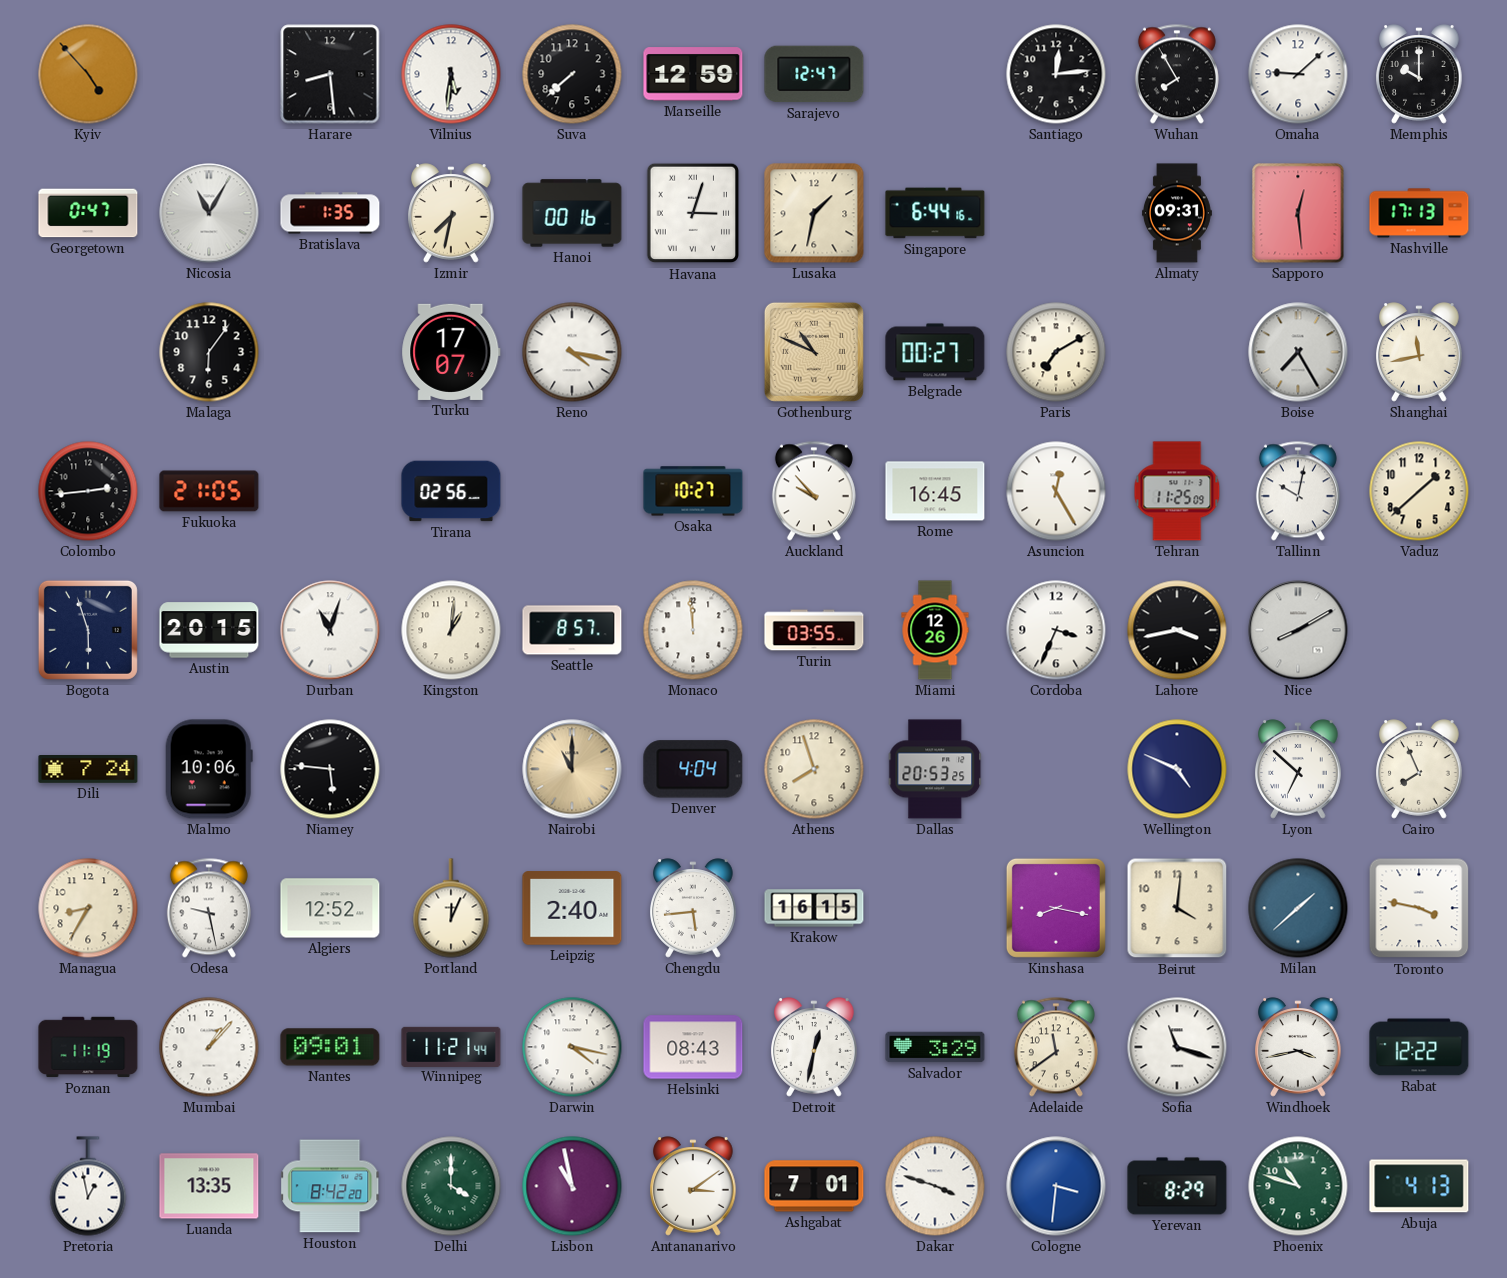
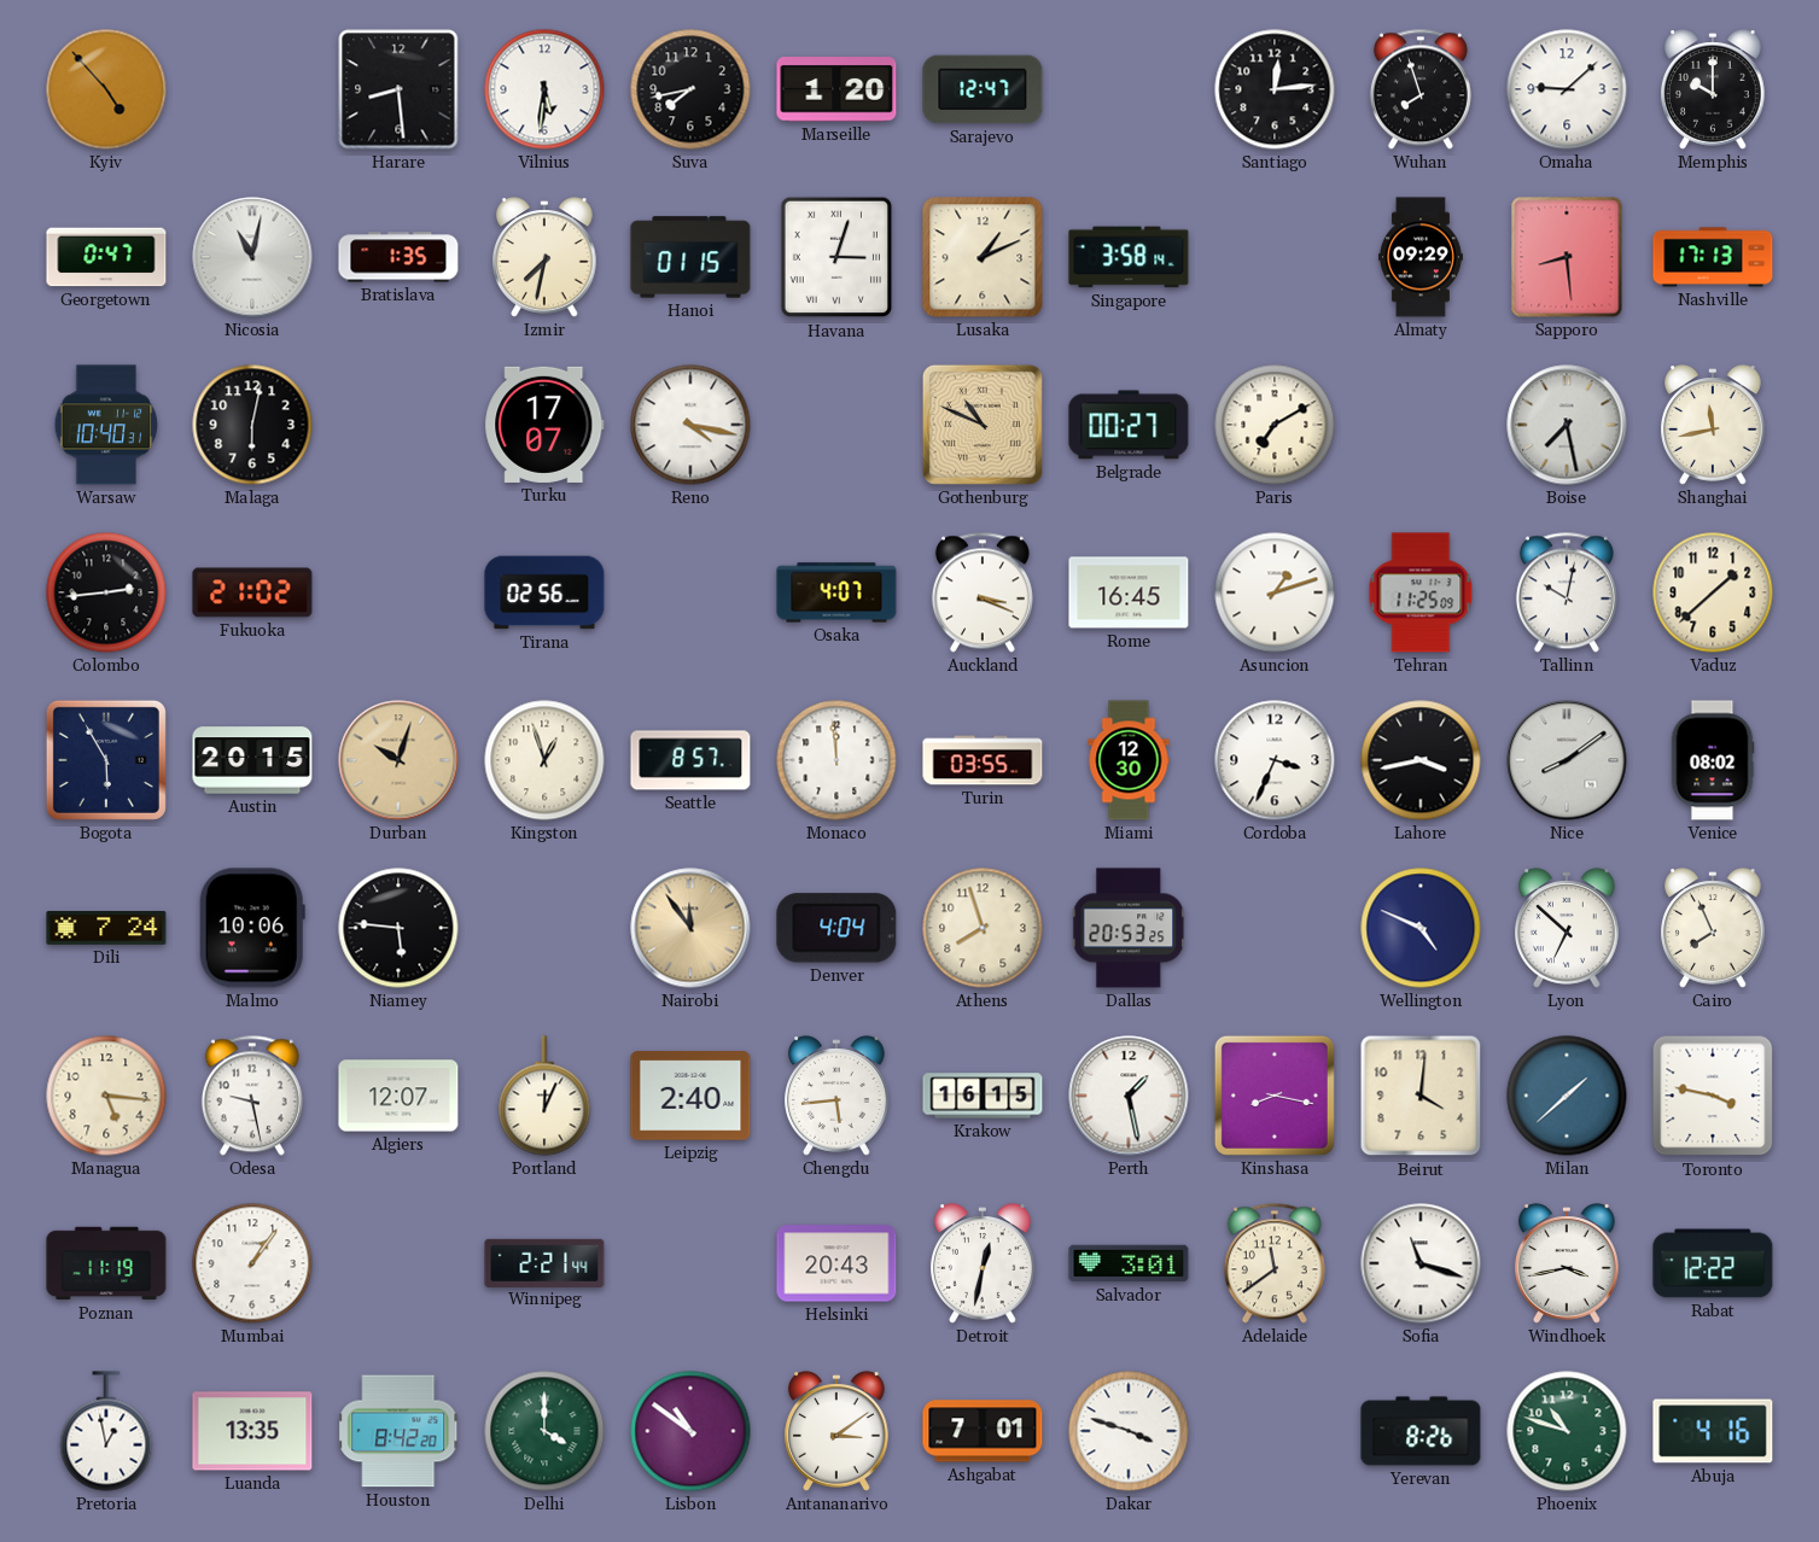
Suva: 7:38 -> 7:43
Marseille: 12:59 -> 1:20
Wuhan: 7:55 -> 7:57
Nicosia: 11:05 -> 11:02
Hanoi: 00:16 -> 01:15
Lusaka: 1:32 -> 1:11
Singapore: 6:44 -> 3:58
Almaty: 09:31 -> 09:29
Sapporo: 12:29 -> 8:29
Warsaw: none -> 10:40
Malaga: 6:06 -> 6:02
Boise: 7:25 -> 7:28
Fukuoka: 21:05 -> 21:02
Osaka: 10:27 -> 4:07
Auckland: 9:53 -> 3:19
Asuncion: 12:25 -> 1:12
Bogota: 5:57 -> 5:55
Durban: 11:03 -> 10:03
Durban dial: white -> champagne
Kingston: 1:01 -> 12:57
Miami: 12:26 -> 12:30
Nice: 8:10 -> 8:09
Venice: none -> 08:02
Nairobi: 11:00 -> 11:54
Managua: 8:35 -> 5:16
Algiers: 12:52 -> 12:07
Perth: none -> 1:28
Mumbai: 1:07 -> 1:06
Nantes: 09:01 -> none
Winnipeg: 11:21 -> 2:21
Darwin: 4:17 -> none
Helsinki: 08:43 -> 20:43
Salvador: 3:29 -> 3:01
Lisbon: 10:58 -> 10:51
Cologne: 3:31 -> none
Yerevan: 8:29 -> 8:26
Abuja: 4:13 -> 4:16
